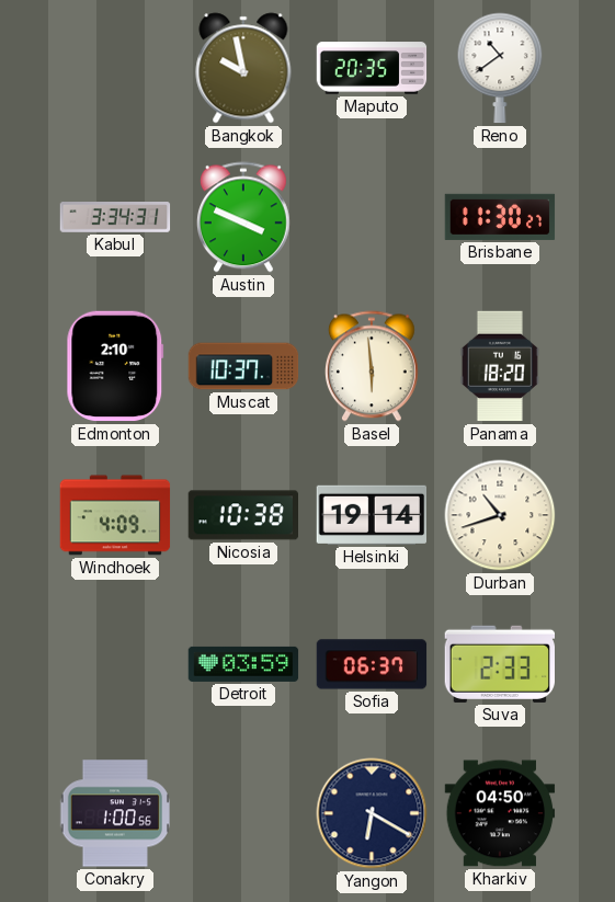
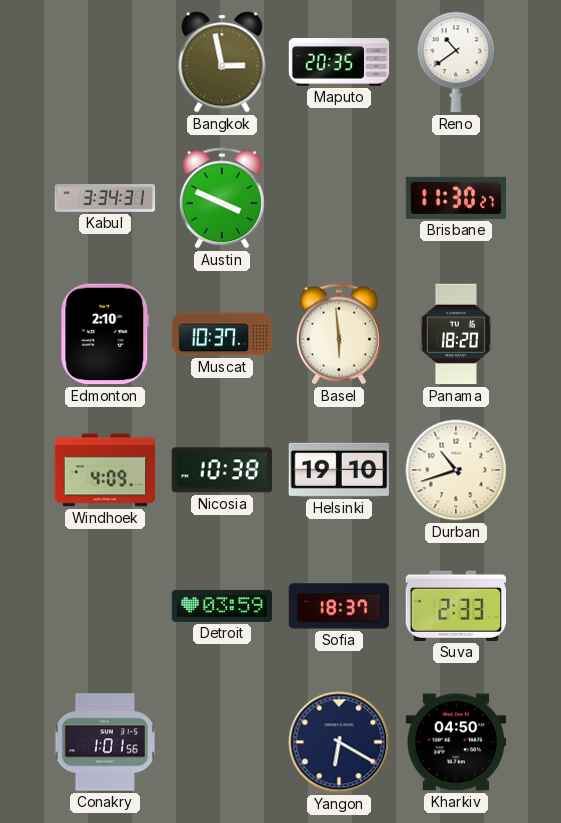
Bangkok: 9:58 -> 2:58
Helsinki: 19:14 -> 19:10
Sofia: 06:37 -> 18:37
Conakry: 1:00 -> 1:01
